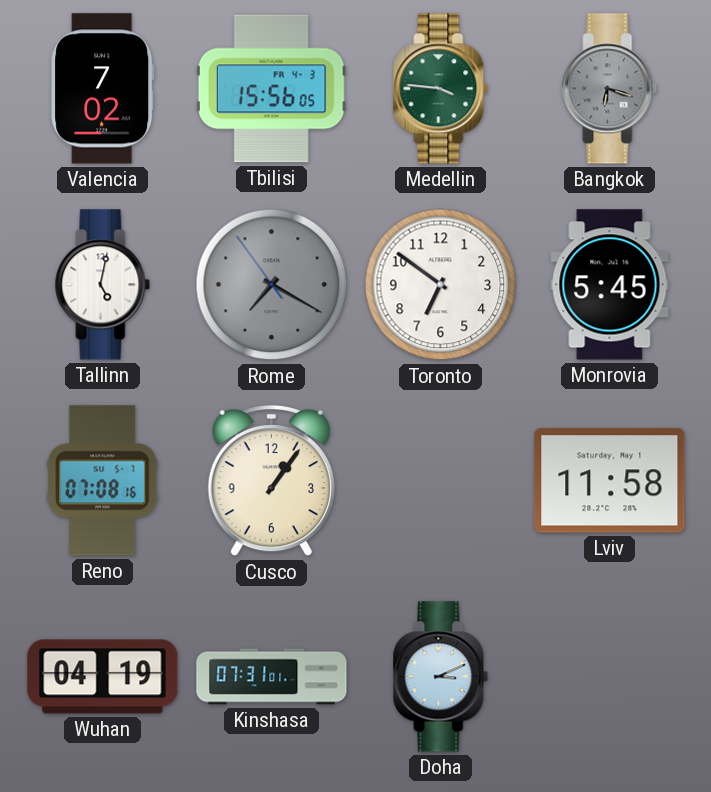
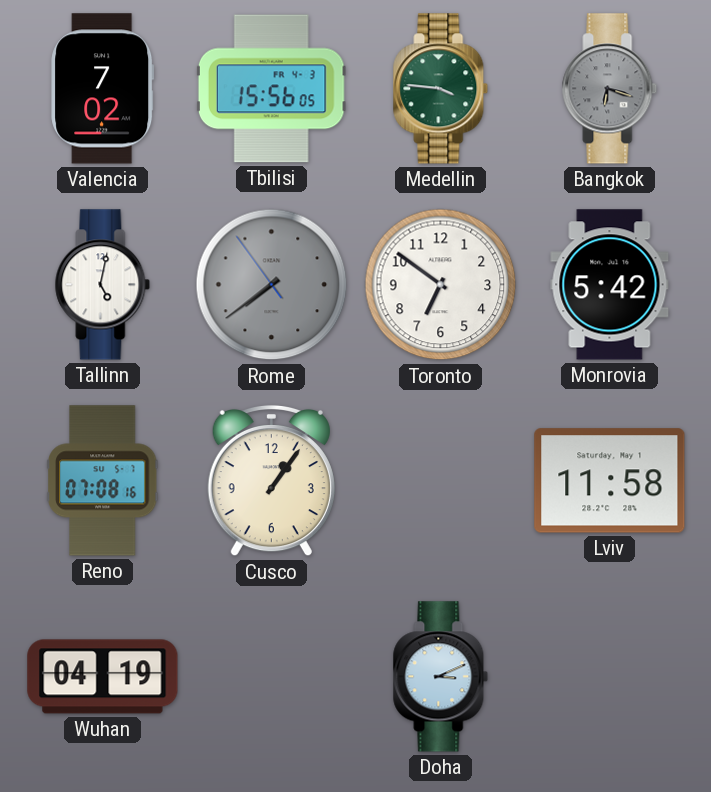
Rome: 7:19 -> 7:38
Monrovia: 5:45 -> 5:42
Kinshasa: 07:31 -> none
